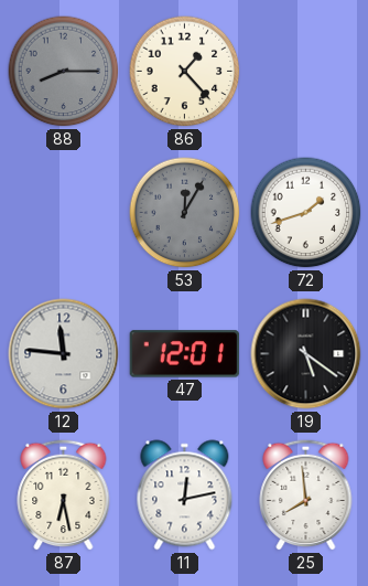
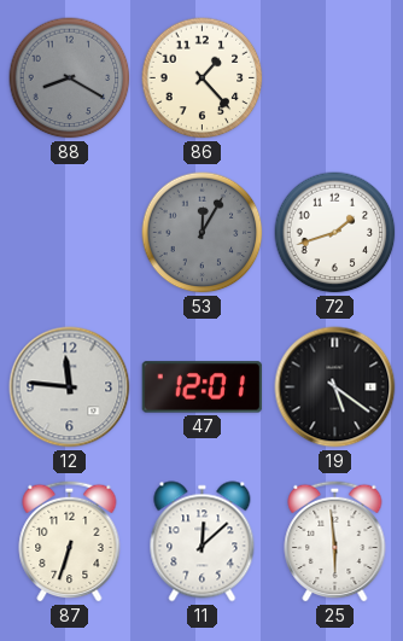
88: 8:15 -> 8:20
87: 6:28 -> 6:33
11: 12:13 -> 12:08
25: 7:59 -> 5:59
